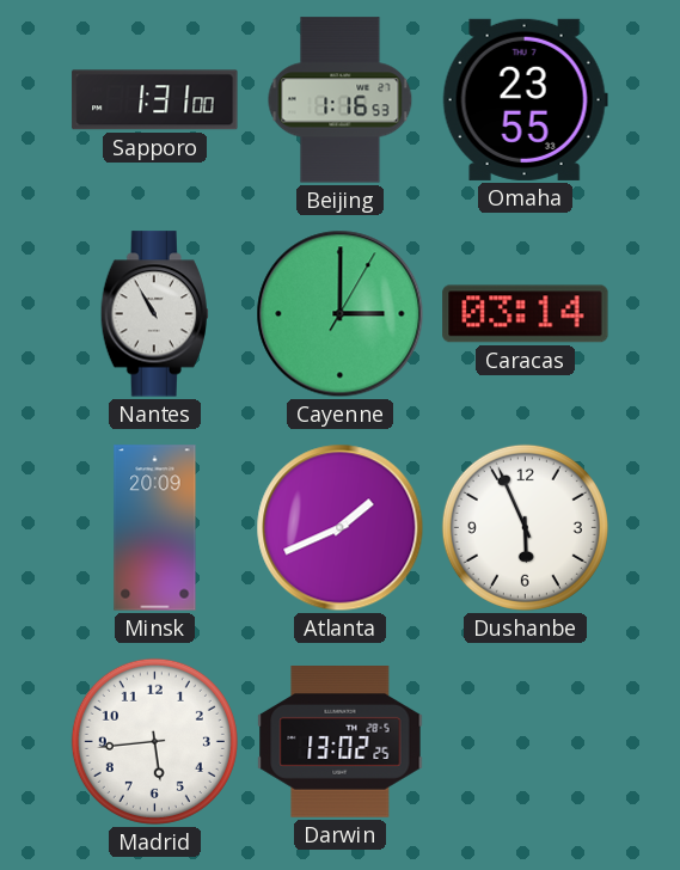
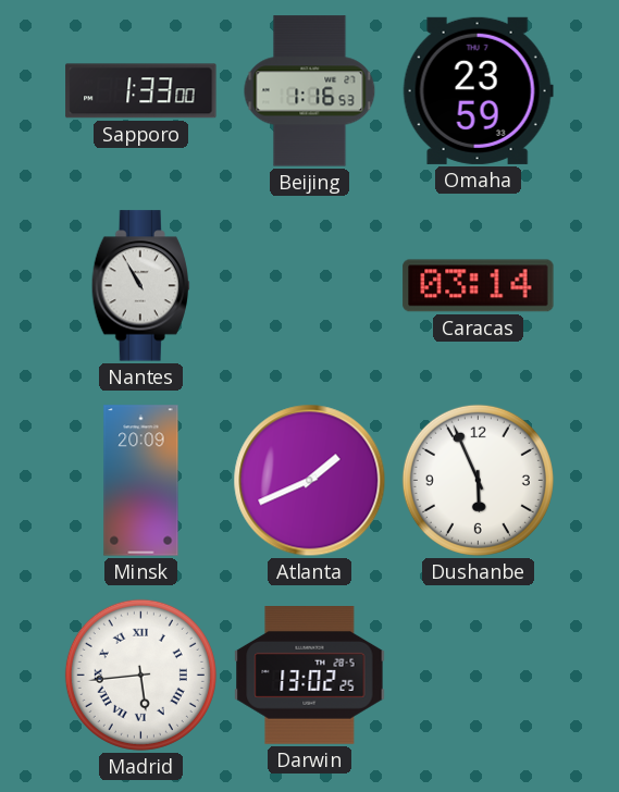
Sapporo: 1:31 -> 1:33
Omaha: 23:55 -> 23:59
Cayenne: 3:00 -> none
Madrid numerals: Arabic -> Roman
